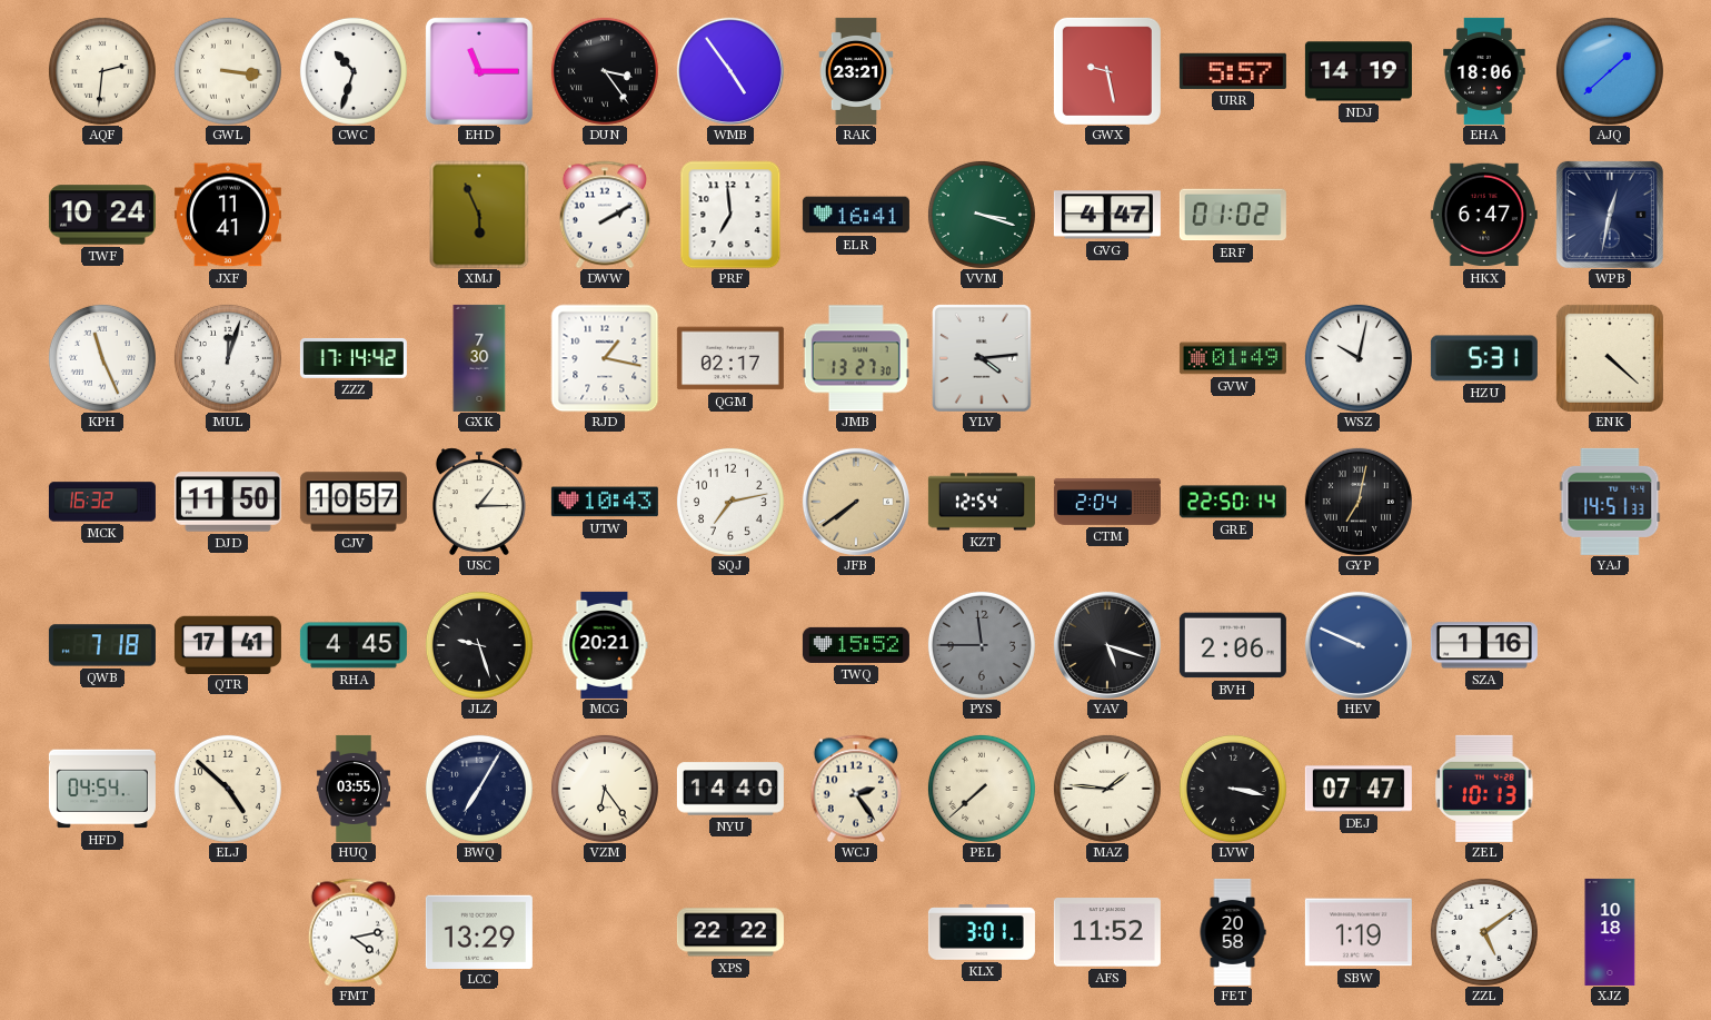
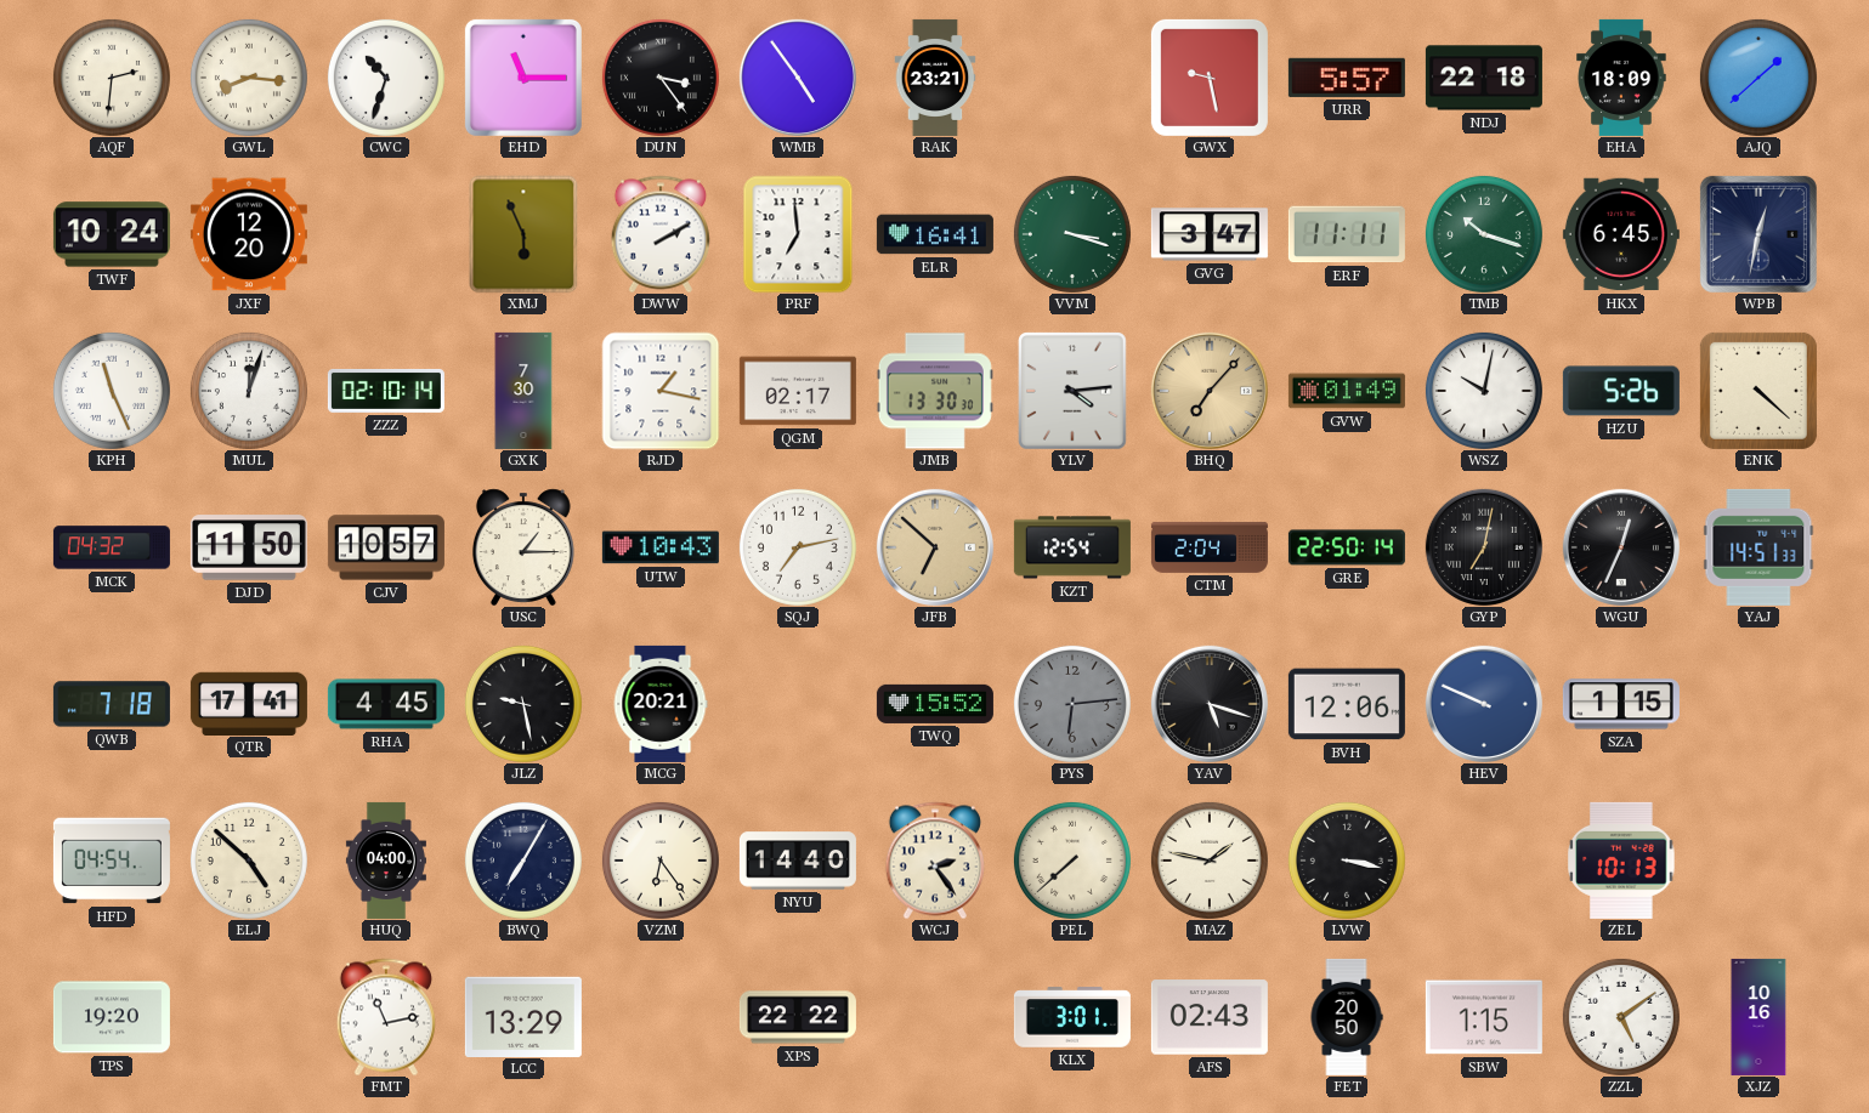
GWL: 3:16 -> 8:16
NDJ: 14:19 -> 22:18
EHA: 18:06 -> 18:09
JXF: 11:41 -> 12:20
GVG: 4:47 -> 3:47
ERF: 01:02 -> 11:11
TMB: none -> 10:18
HKX: 6:47 -> 6:45
ZZZ: 17:14 -> 02:10
JMB: 13:27 -> 13:30
BHQ: none -> 7:07
HZU: 5:31 -> 5:26
MCK: 16:32 -> 04:32
JFB: 7:39 -> 6:52
WGU: none -> 12:34
JLZ: 9:27 -> 9:28
PYS: 11:45 -> 6:14
BVH: 2:06 -> 12:06
SZA: 1:16 -> 1:15
HUQ: 03:55 -> 04:00
MAZ: 1:46 -> 1:47
DEJ: 07:47 -> none
TPS: none -> 19:20
FMT: 4:13 -> 11:13
AFS: 11:52 -> 02:43
FET: 20:58 -> 20:50
SBW: 1:19 -> 1:15
XJZ: 10:18 -> 10:16
